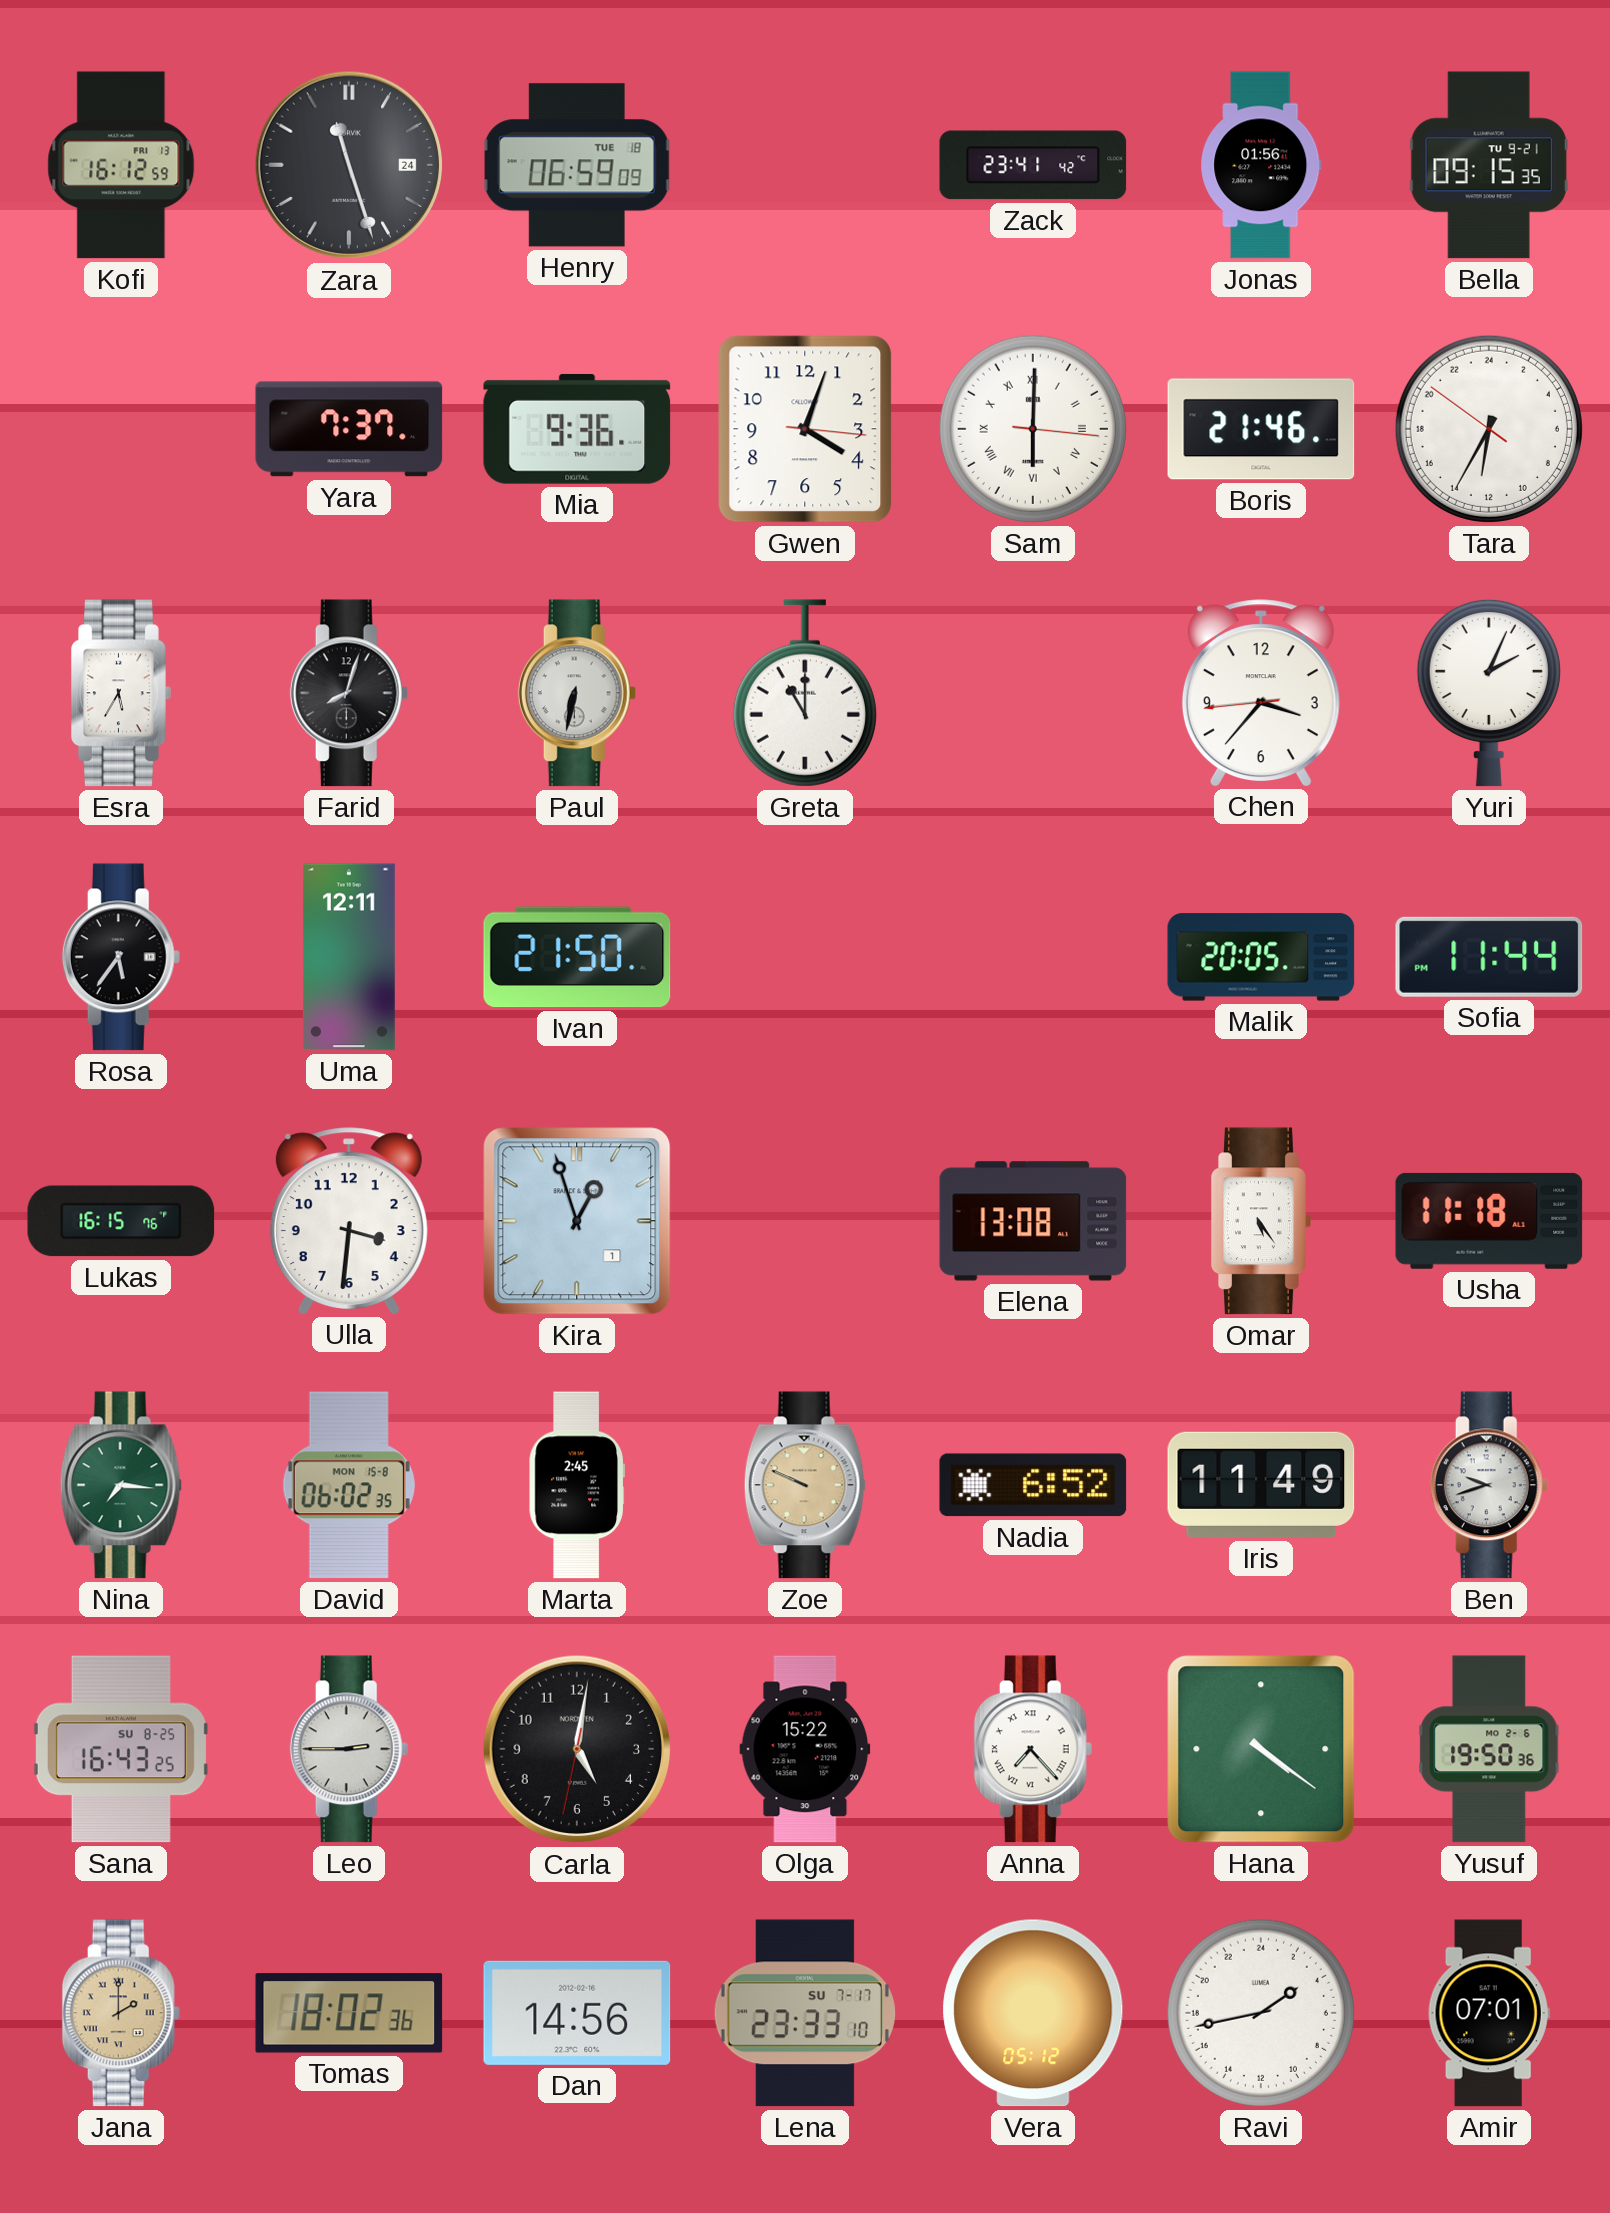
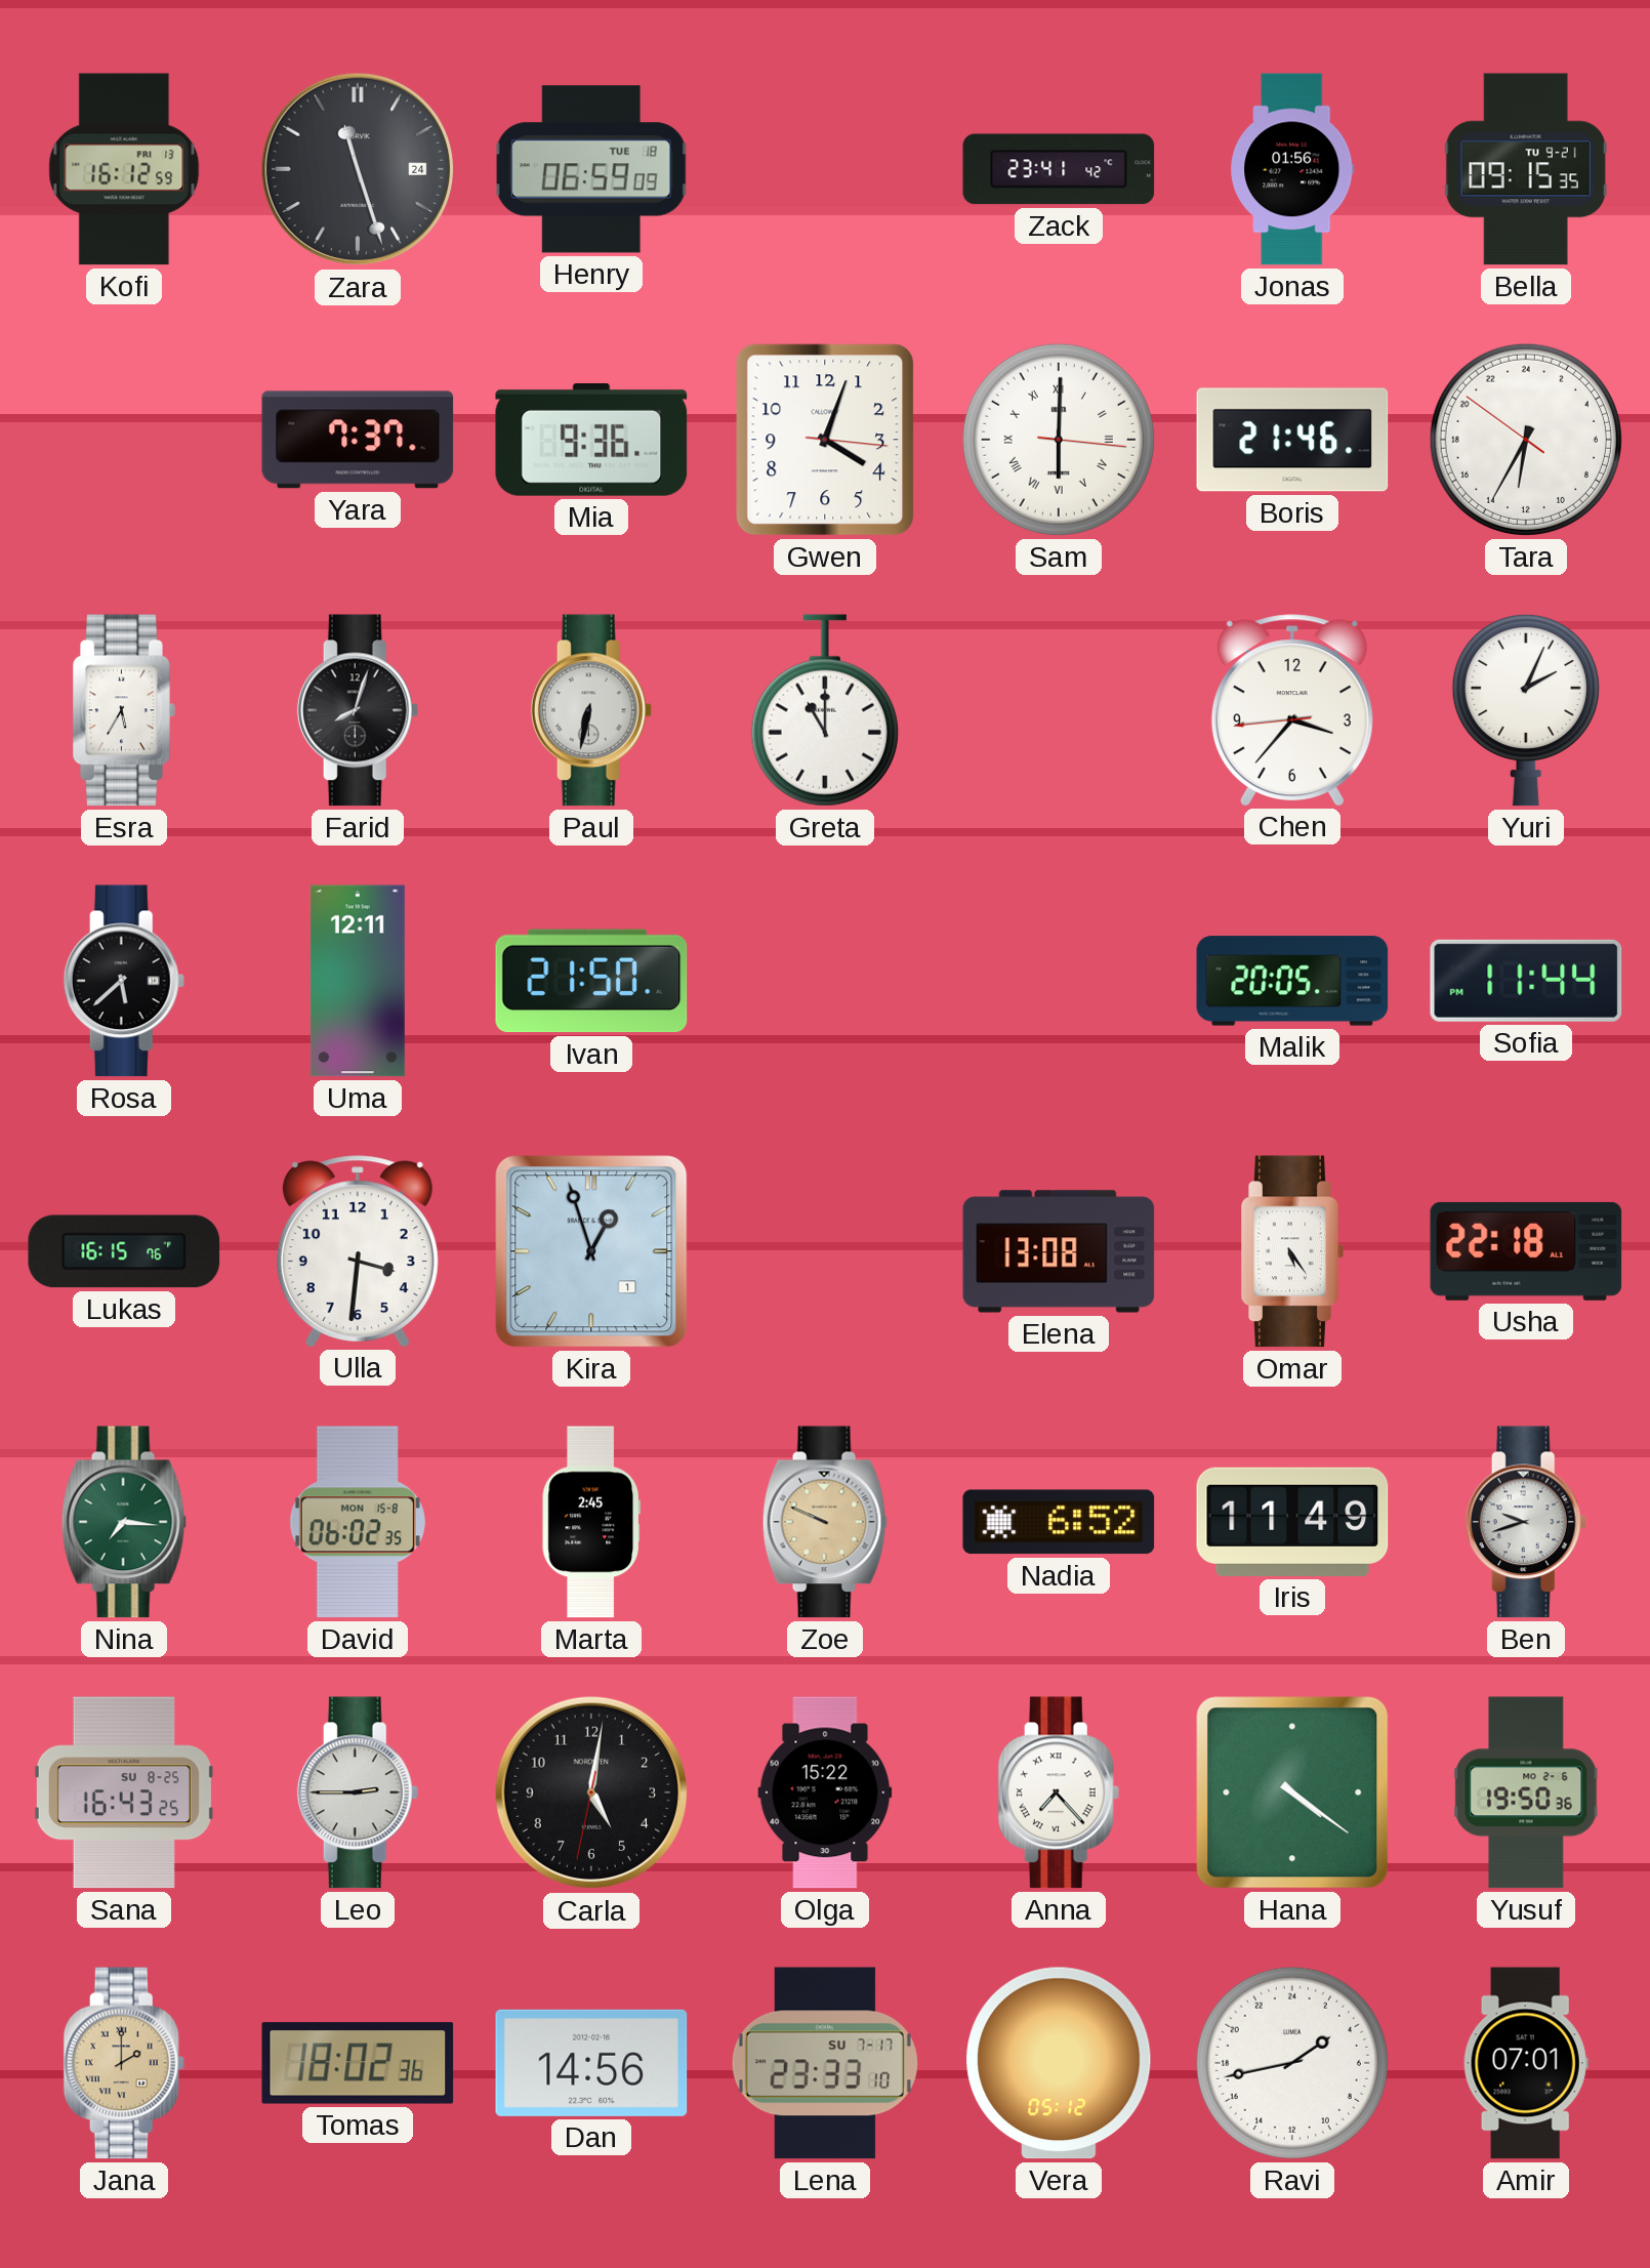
Rosa: 5:36 -> 5:38
Usha: 11:18 -> 22:18
